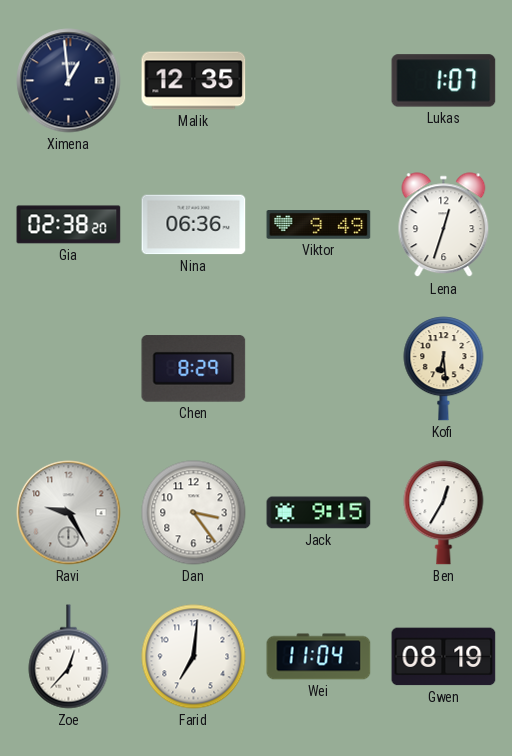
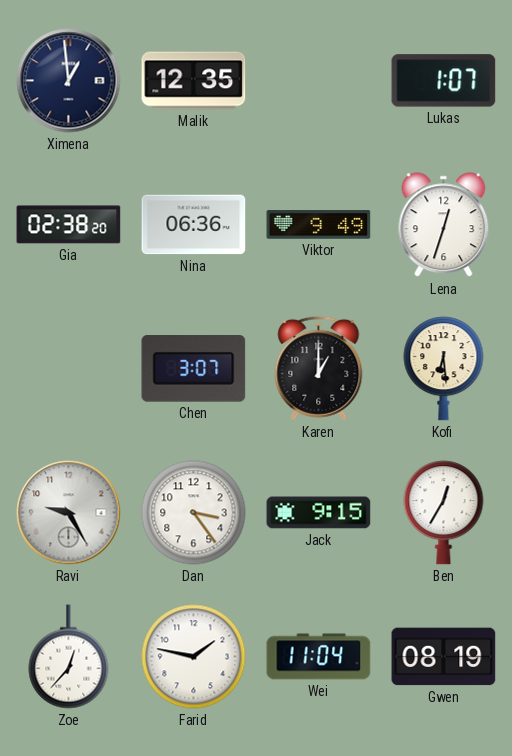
Chen: 8:29 -> 3:07
Karen: none -> 1:00
Farid: 7:01 -> 1:47
